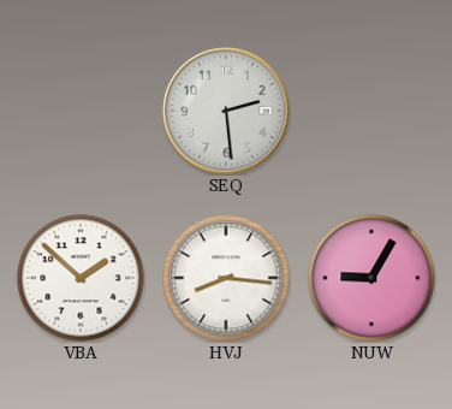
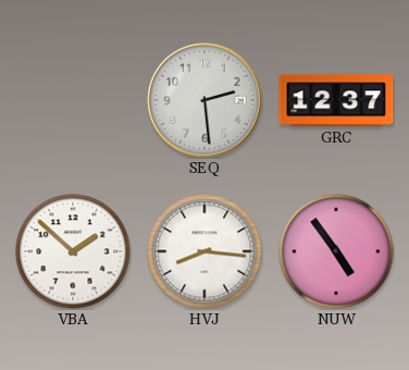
GRC: none -> 12:37
NUW: 9:05 -> 4:54
